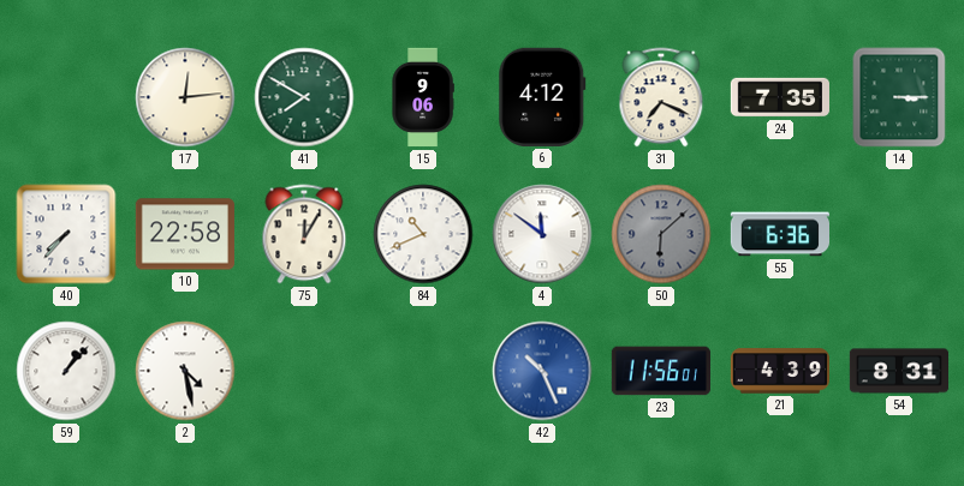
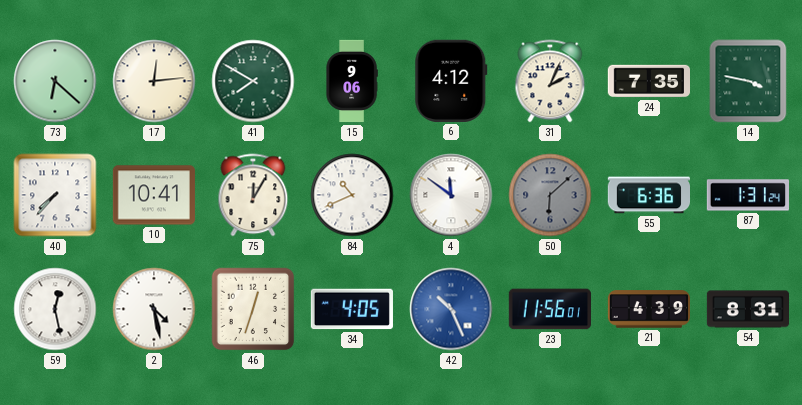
73: none -> 6:22
31: 7:19 -> 2:04
14: 3:15 -> 3:47
10: 22:58 -> 10:41
87: none -> 1:31
59: 1:07 -> 12:28
46: none -> 12:33
34: none -> 4:05
